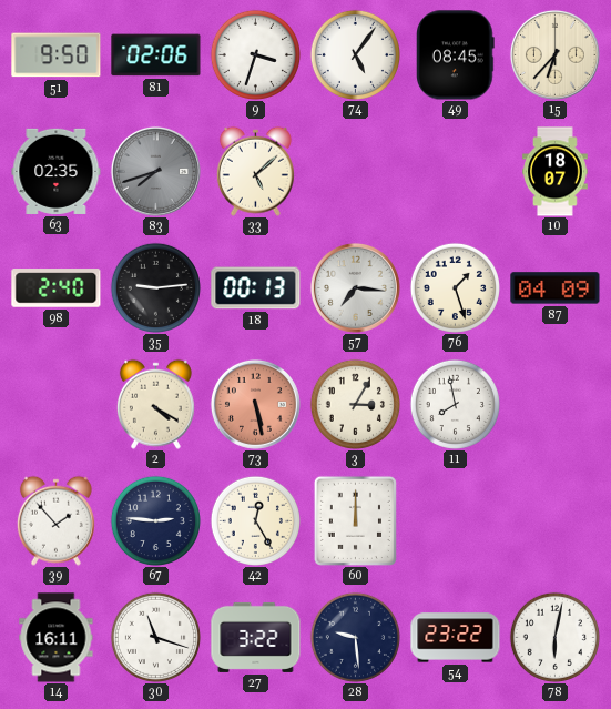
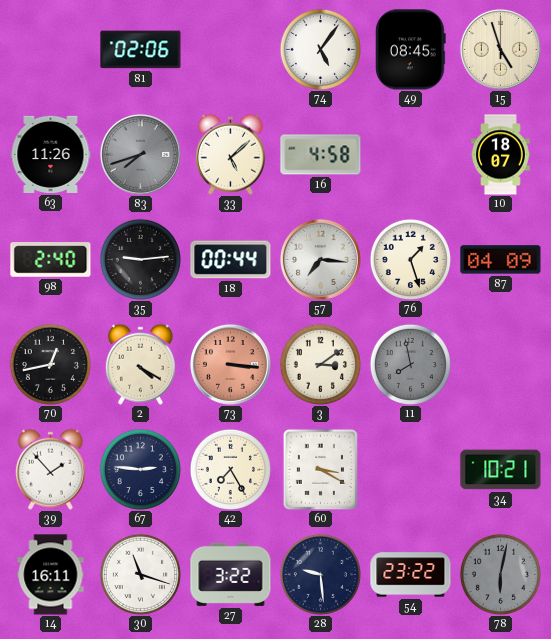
51: 9:50 -> none
9: 3:33 -> none
15: 6:37 -> 4:57
63: 02:35 -> 11:26
16: none -> 4:58
18: 00:13 -> 00:44
70: none -> 12:43
73: 5:28 -> 3:16
3: 3:05 -> 3:09
11 dial: white -> grey
42: 12:25 -> 7:25
60: 12:00 -> 3:20
34: none -> 10:21
78 dial: white -> grey
